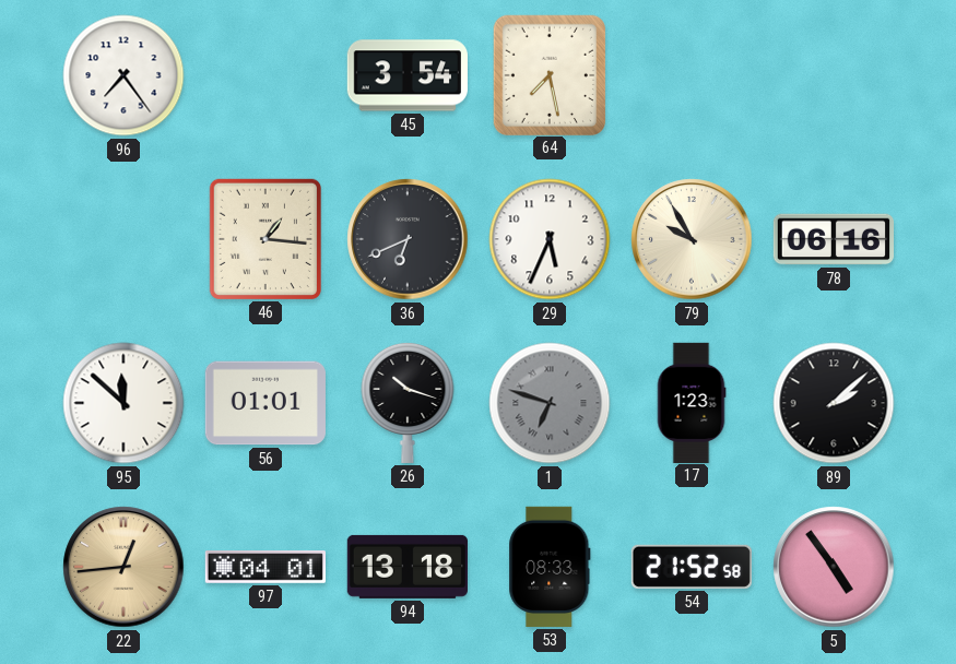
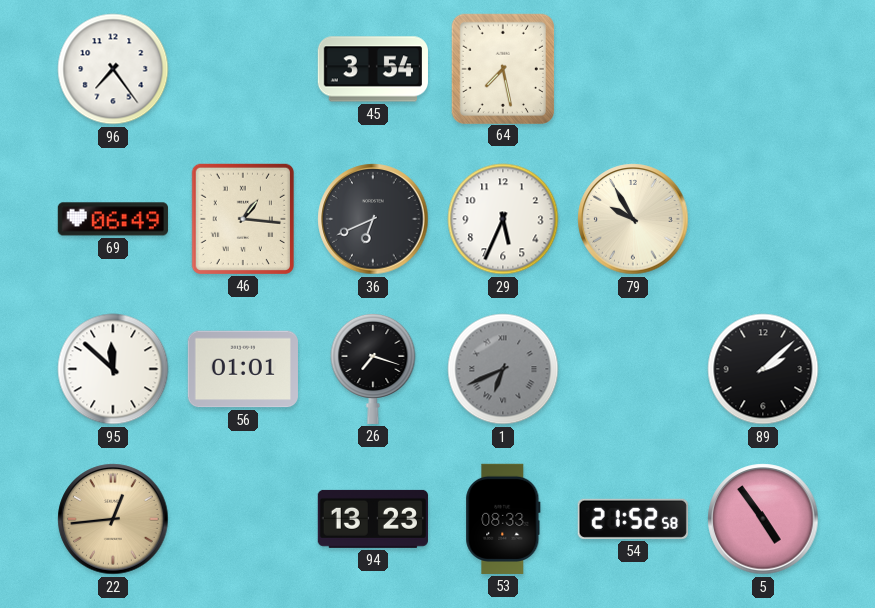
69: none -> 06:49
78: 06:16 -> none
26: 10:18 -> 7:18
1: 6:48 -> 6:41
17: 1:23 -> none
97: 04:01 -> none
94: 13:18 -> 13:23
